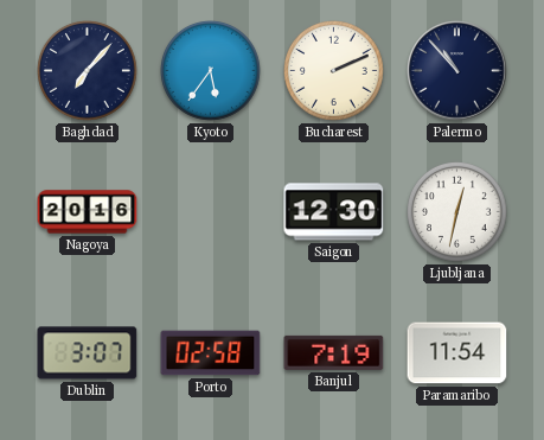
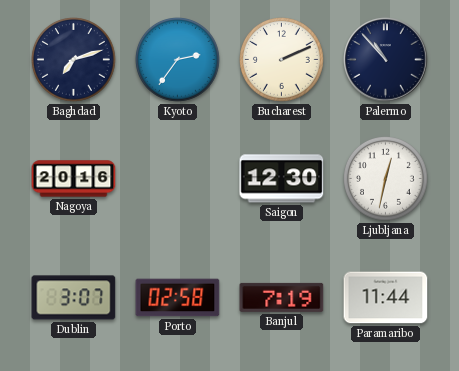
Baghdad: 7:07 -> 7:12
Kyoto: 5:36 -> 2:36
Paramaribo: 11:54 -> 11:44
